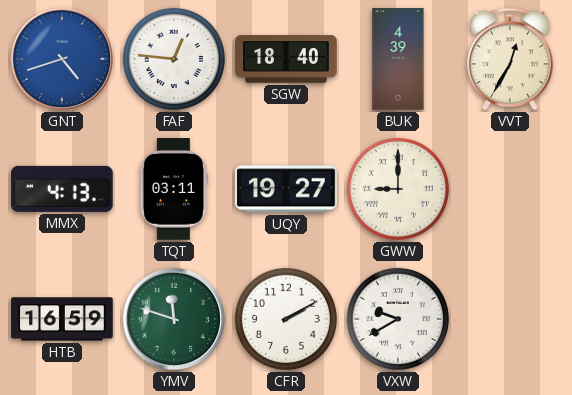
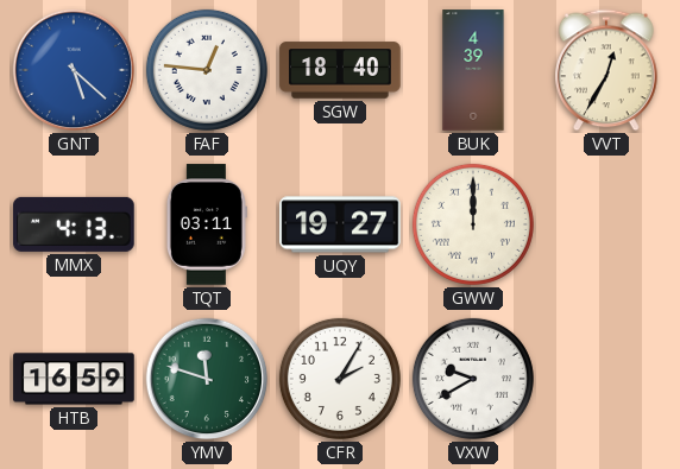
GNT: 4:42 -> 5:22
GWW: 9:00 -> 12:00
CFR: 2:10 -> 2:05
